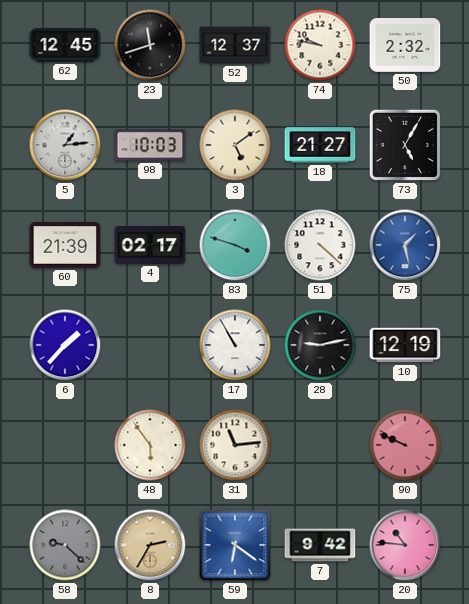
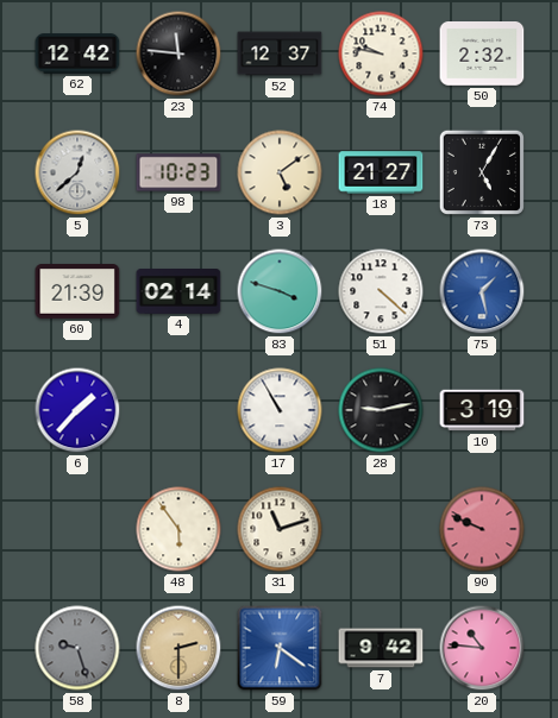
62: 12:45 -> 12:42
23: 11:42 -> 11:46
5: 1:14 -> 12:38
98: 10:03 -> 10:23
4: 02:17 -> 02:14
10: 12:19 -> 3:19
31: 11:14 -> 11:12
58: 9:22 -> 9:27
8: 2:35 -> 2:30
